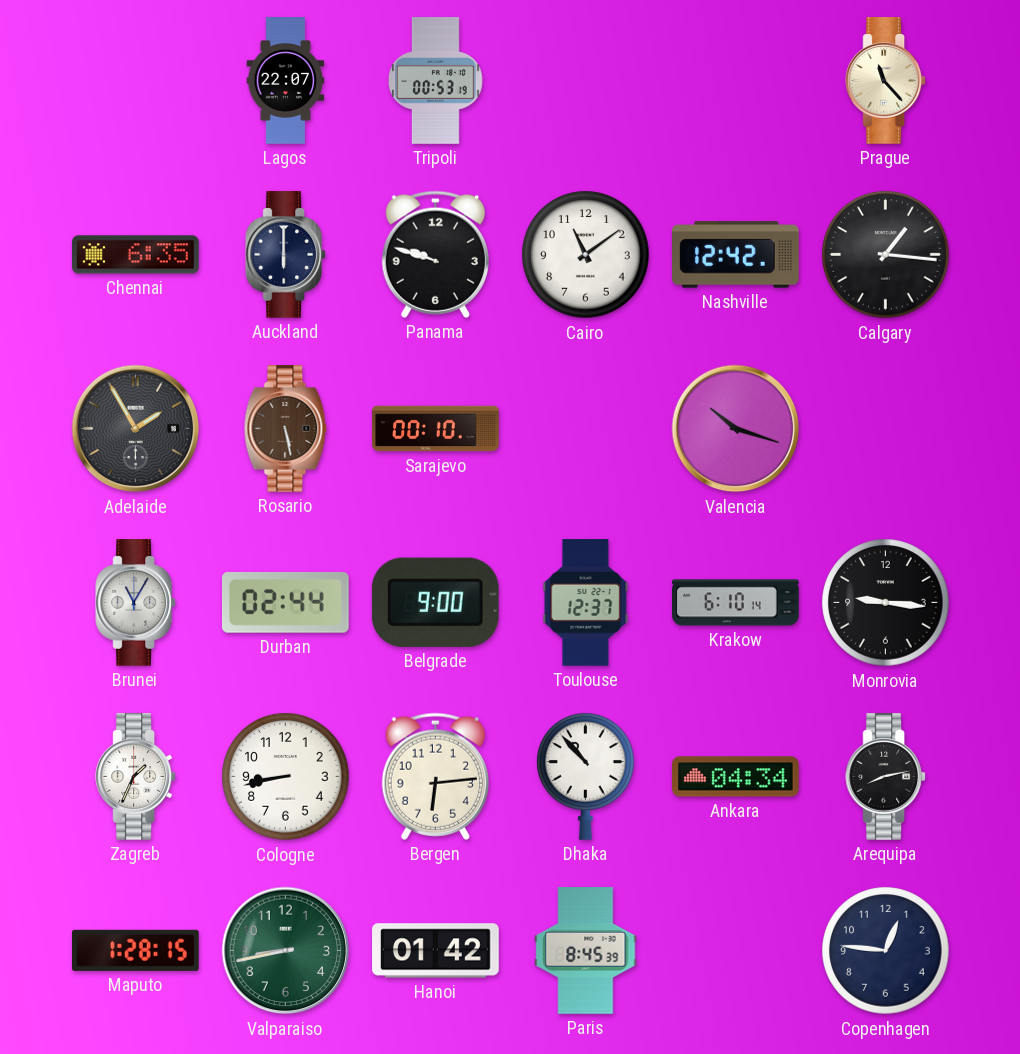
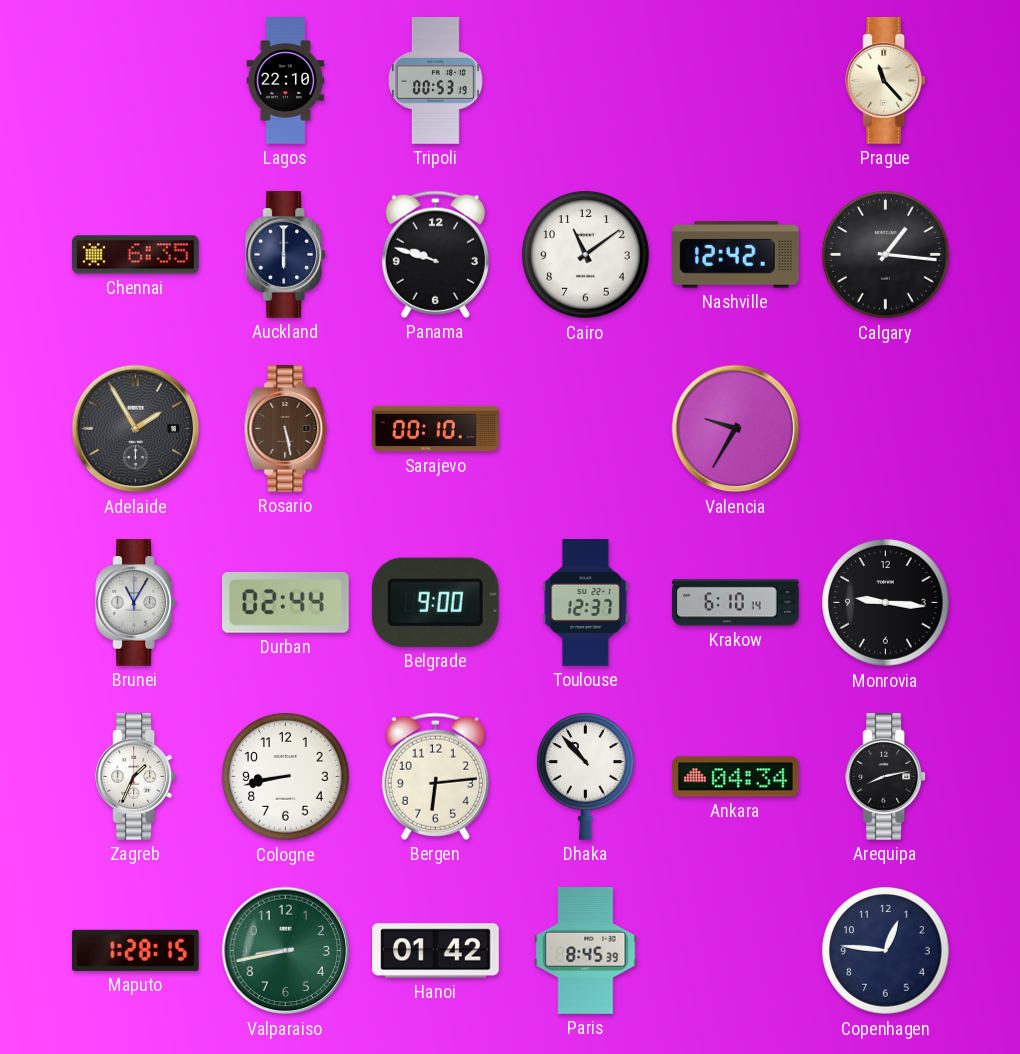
Lagos: 22:07 -> 22:10
Valencia: 10:18 -> 9:35
